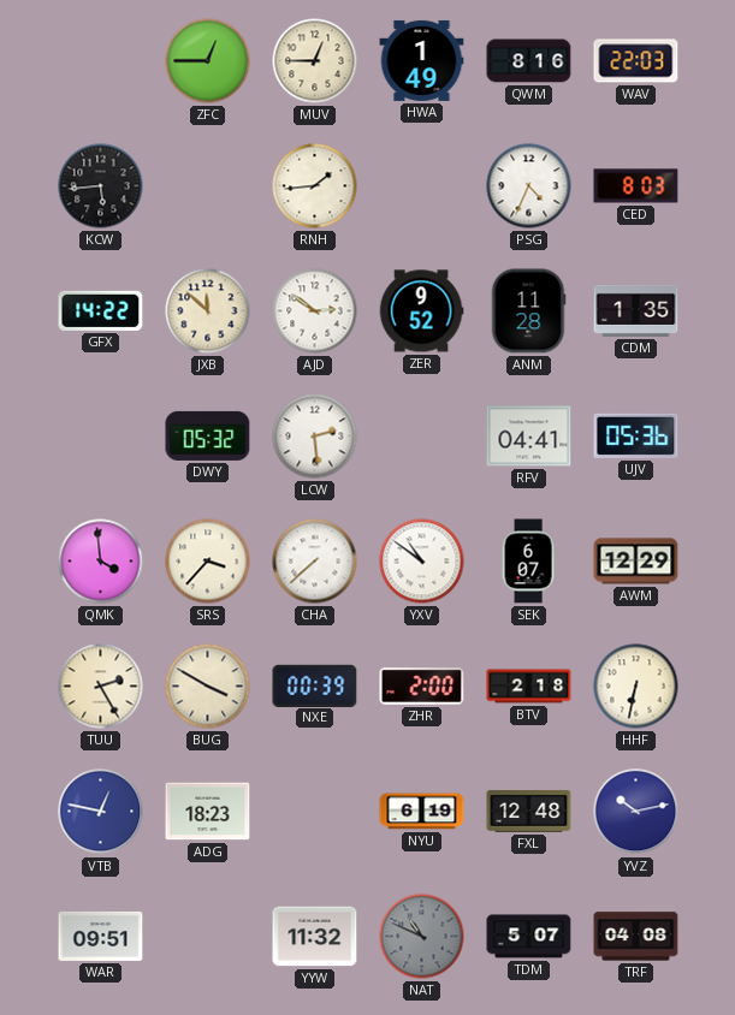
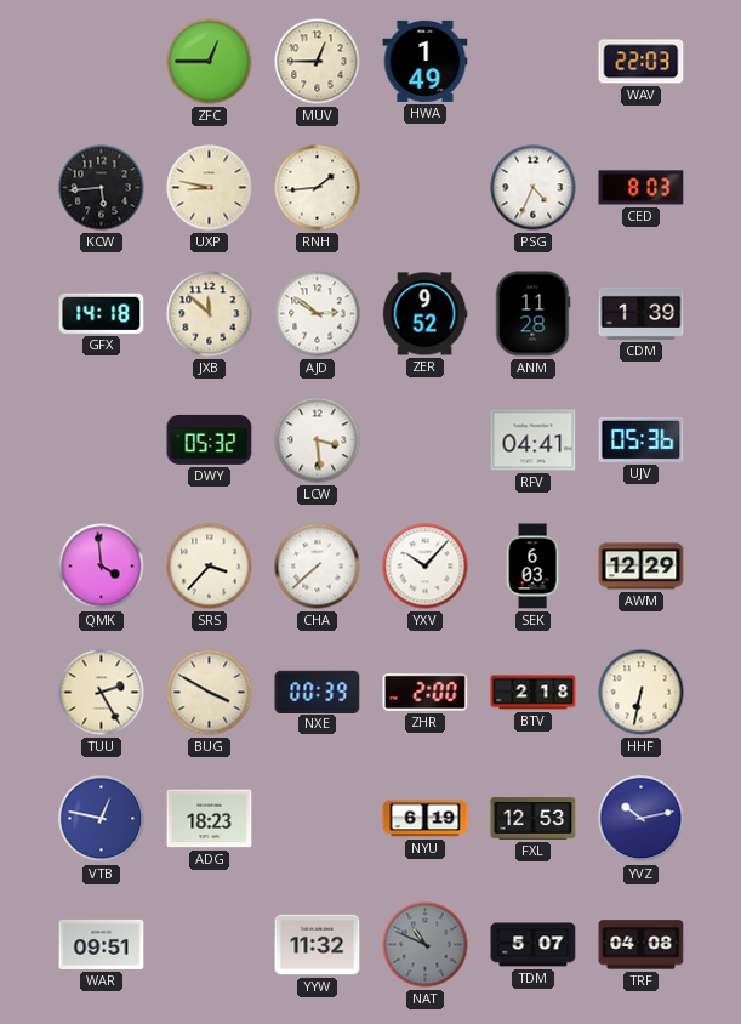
QWM: 8:16 -> none
UXP: none -> 8:47
GFX: 14:22 -> 14:18
CDM: 1:35 -> 1:39
LCW: 2:29 -> 3:29
YXV: 10:51 -> 10:07
SEK: 6:07 -> 6:03
FXL: 12:48 -> 12:53
